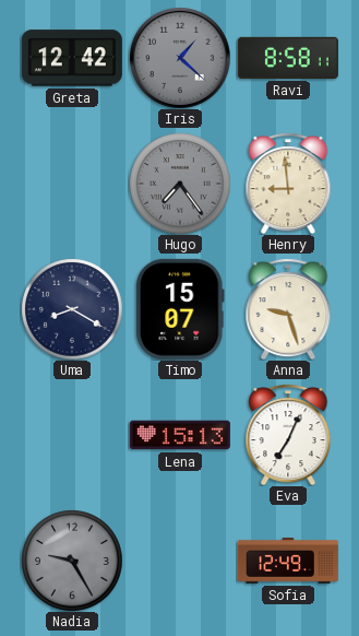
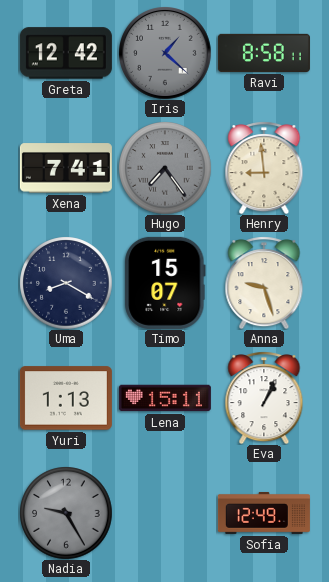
Xena: none -> 7:41
Yuri: none -> 1:13
Lena: 15:13 -> 15:11
Eva: 7:04 -> 1:04
